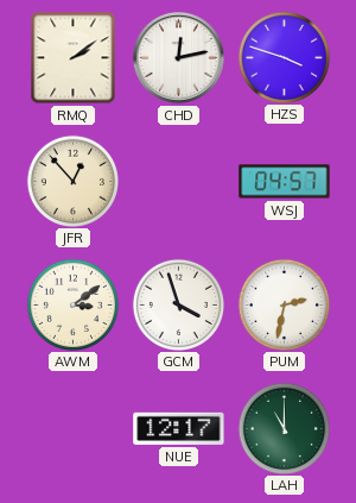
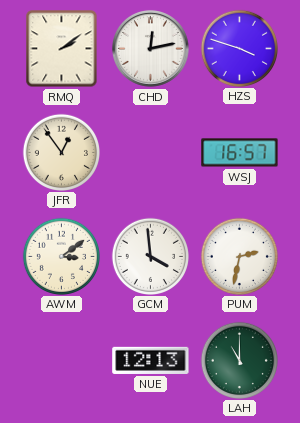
JFR: 12:53 -> 12:54
WSJ: 04:57 -> 16:57
GCM: 3:57 -> 3:59
NUE: 12:17 -> 12:13
